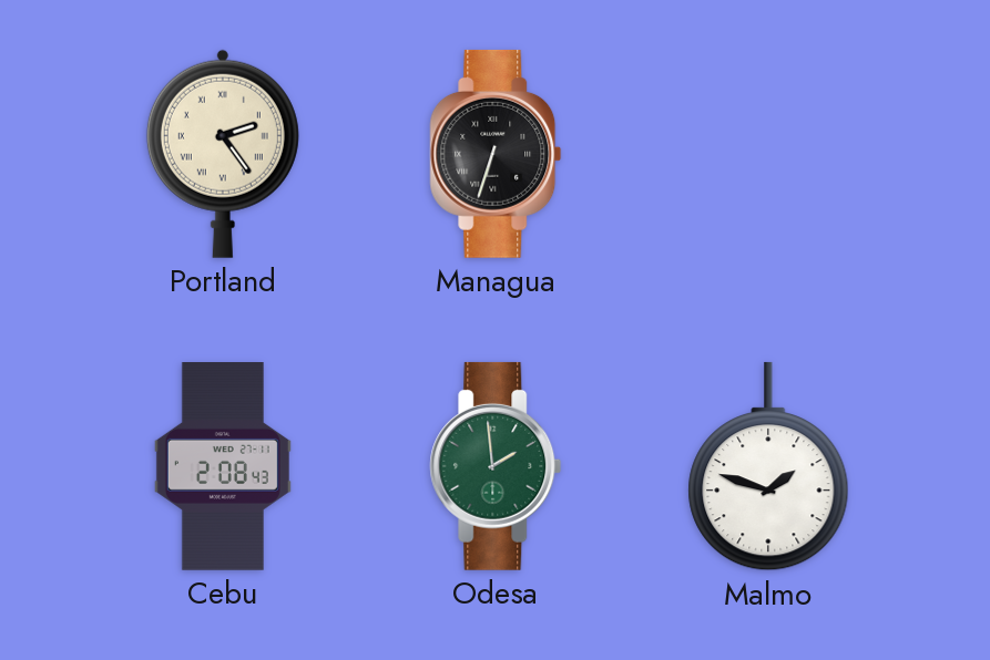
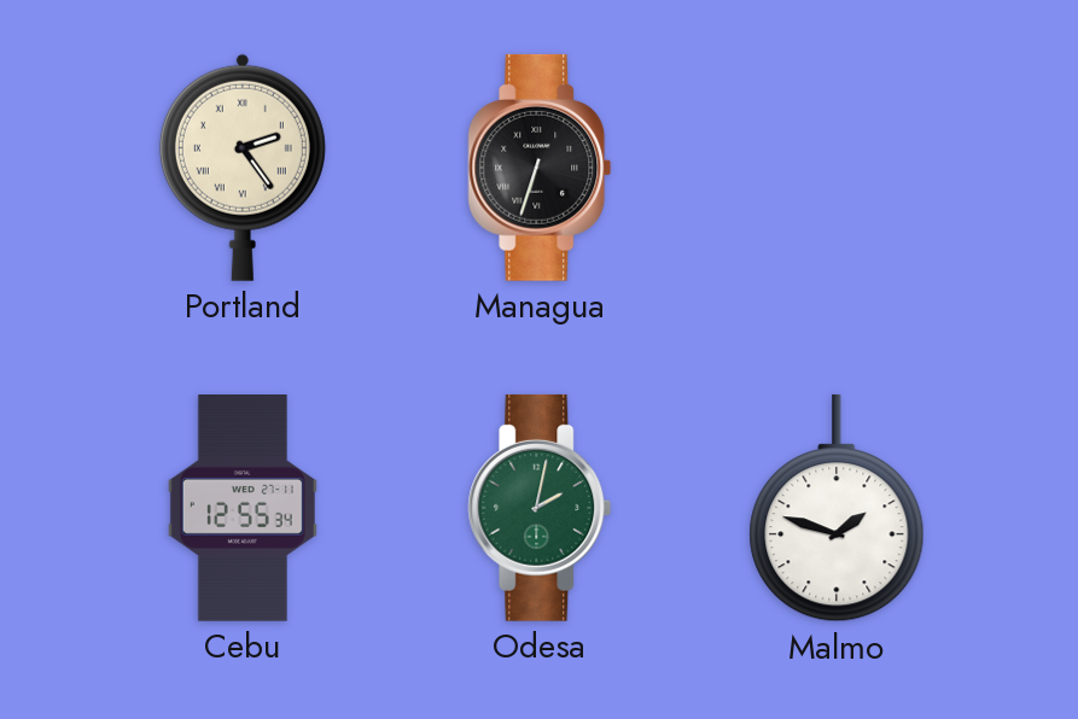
Cebu: 2:08 -> 12:55
Odesa: 1:59 -> 2:02
